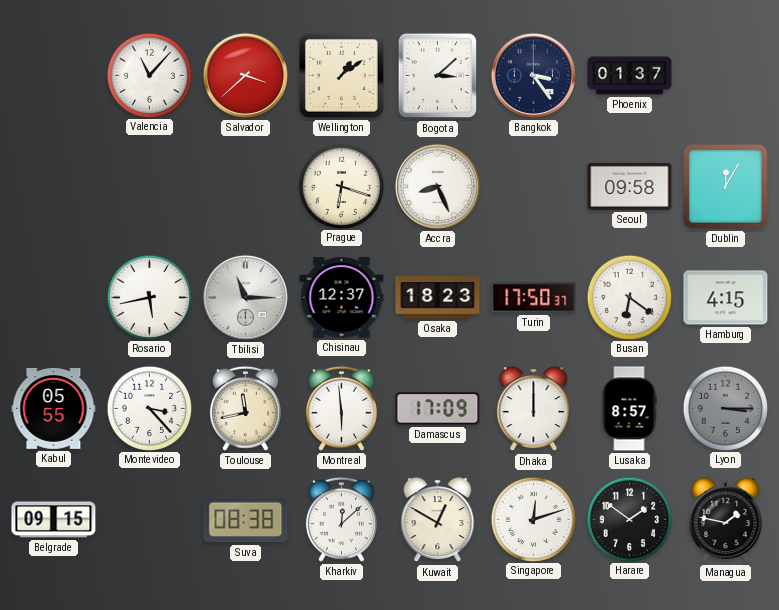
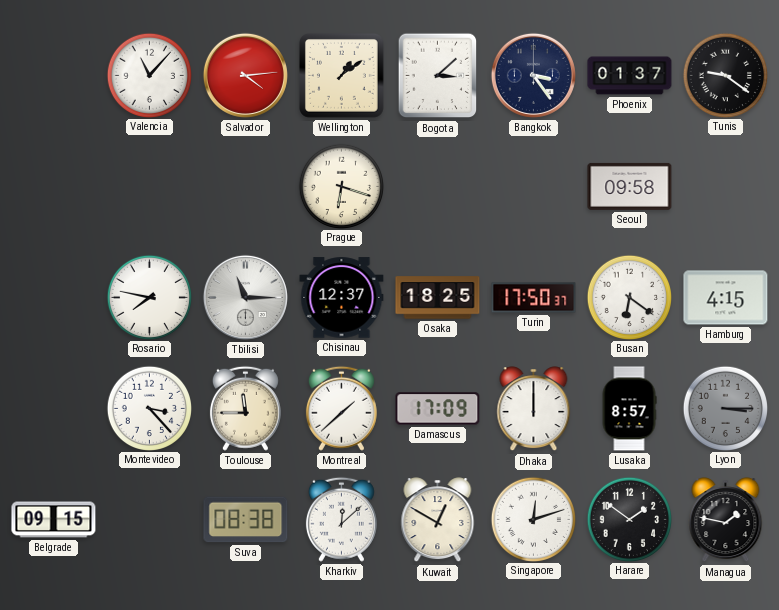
Salvador: 3:38 -> 4:14
Tunis: none -> 9:21
Accra: 8:26 -> none
Dublin: 12:05 -> none
Rosario: 5:43 -> 7:47
Osaka: 18:23 -> 18:25
Kabul: 05:55 -> none
Toulouse: 11:43 -> 11:45
Montreal: 5:59 -> 1:38
